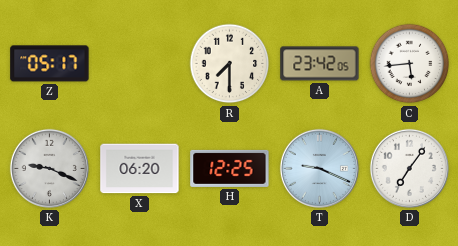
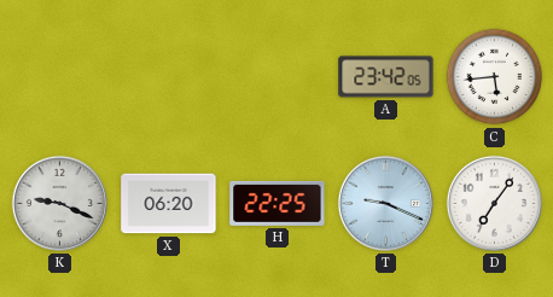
Z: 05:17 -> none
R: 7:30 -> none
H: 12:25 -> 22:25
